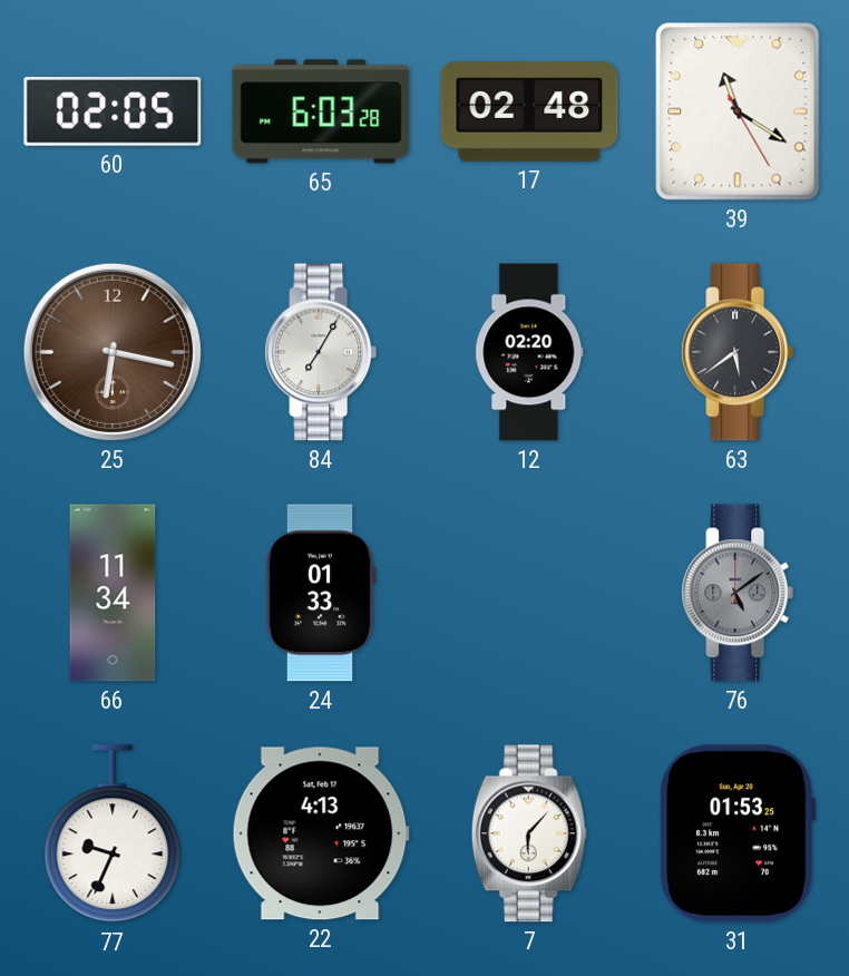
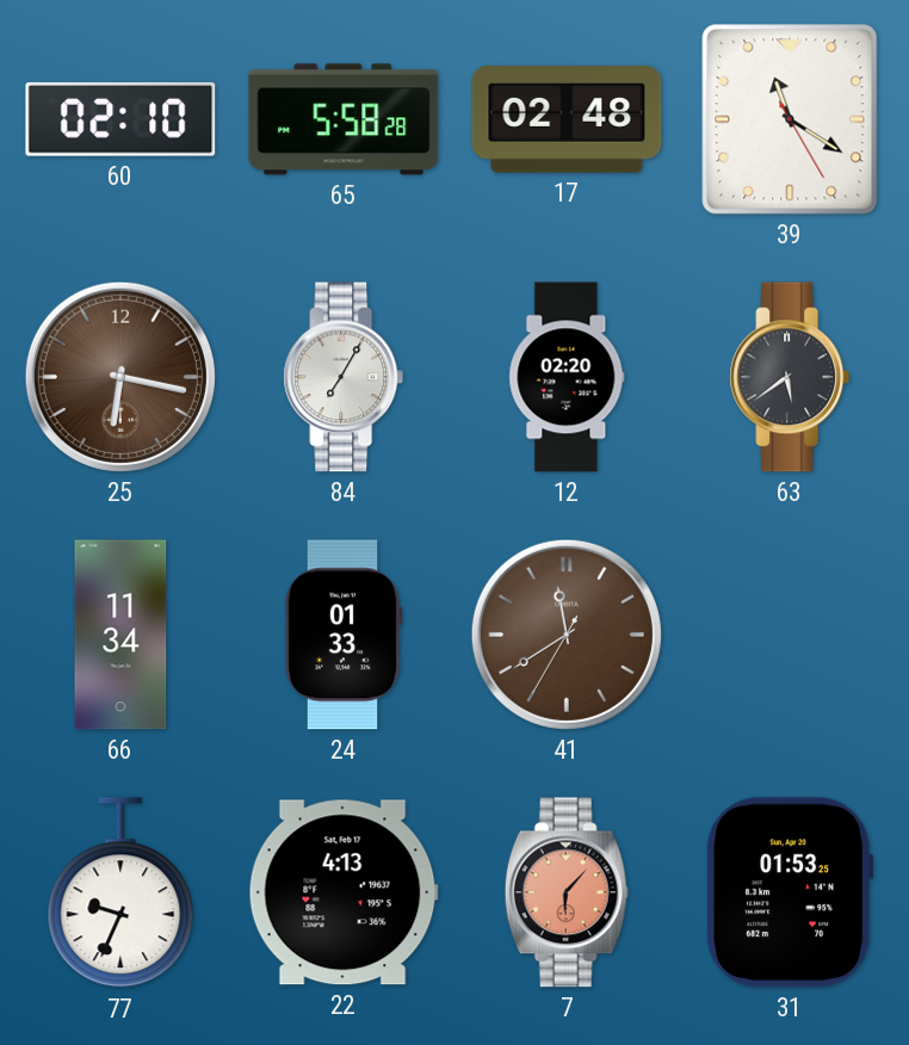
60: 02:05 -> 02:10
65: 6:03 -> 5:58
41: none -> 11:39
76: 5:09 -> none
7 dial: white -> salmon
